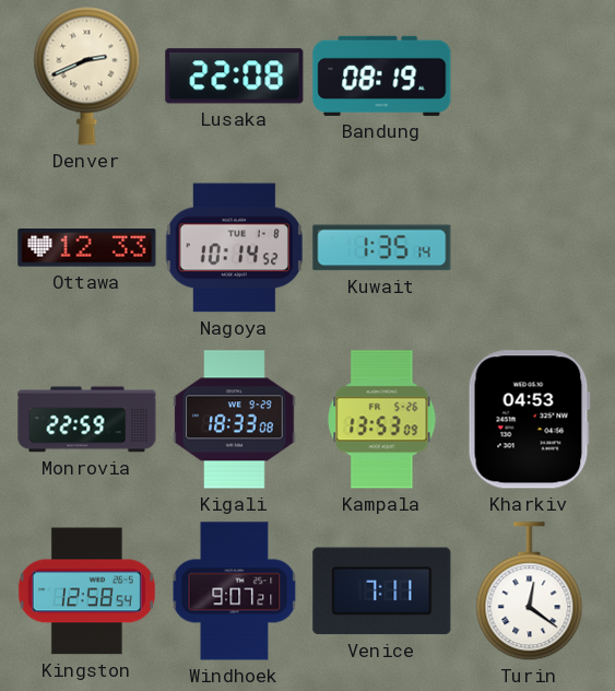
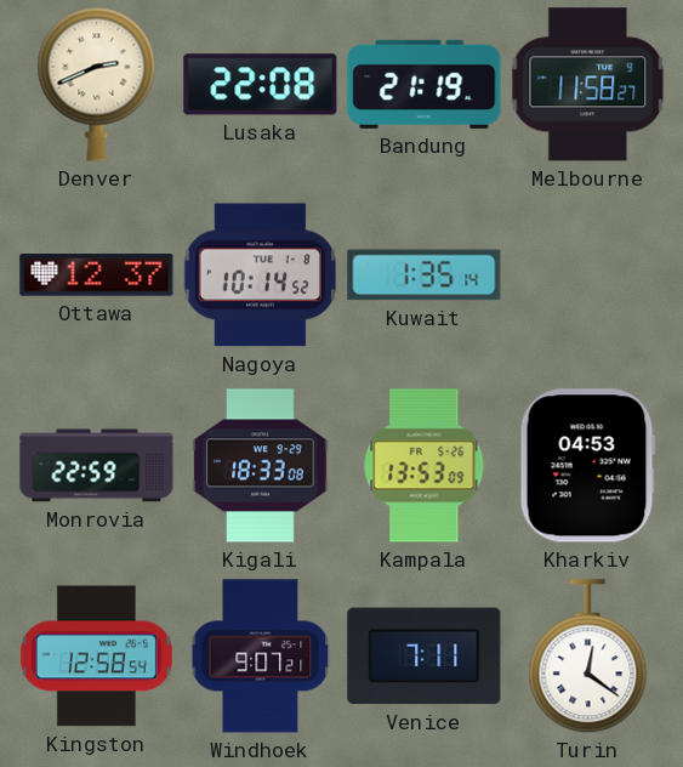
Bandung: 08:19 -> 21:19
Melbourne: none -> 11:58
Ottawa: 12:33 -> 12:37
